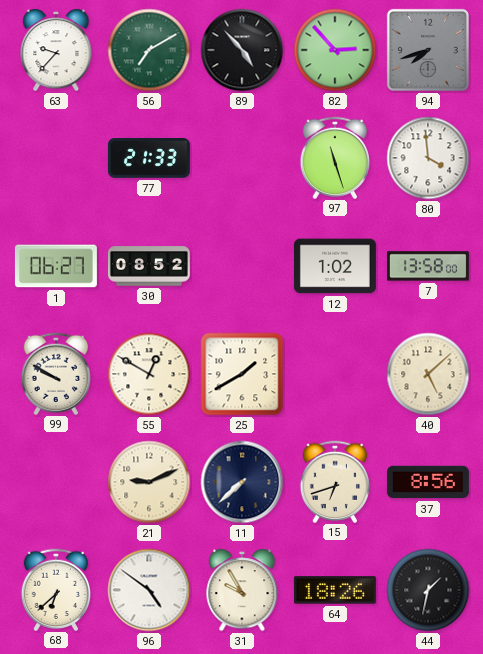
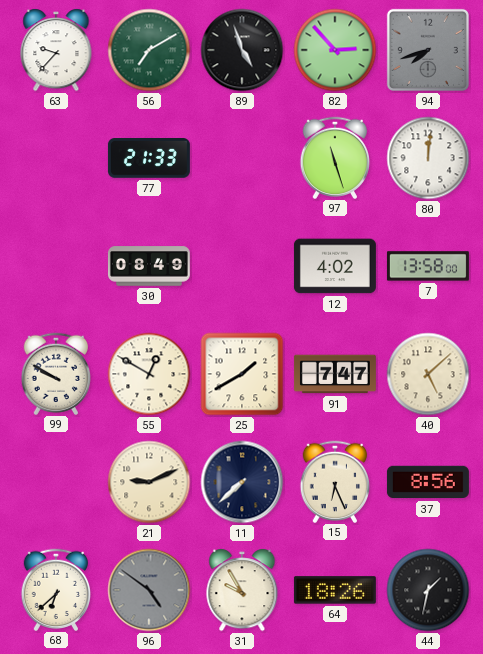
89: 4:53 -> 4:57
80: 3:59 -> 12:01
1: 06:27 -> none
30: 08:52 -> 08:49
12: 1:02 -> 4:02
91: none -> 7:47
15: 6:42 -> 6:26
96 dial: white -> grey
